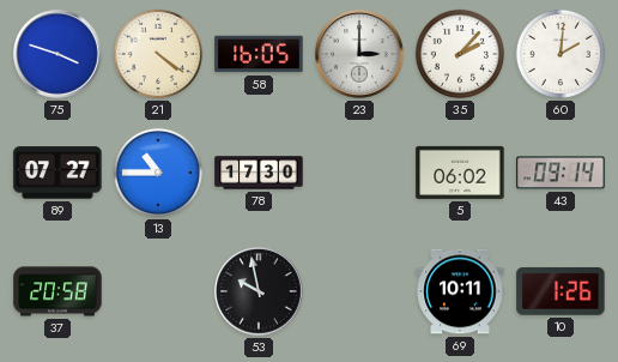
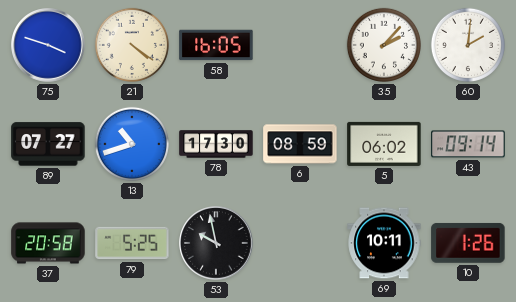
23: 3:00 -> none
13: 10:45 -> 10:42
6: none -> 08:59
79: none -> 5:25
